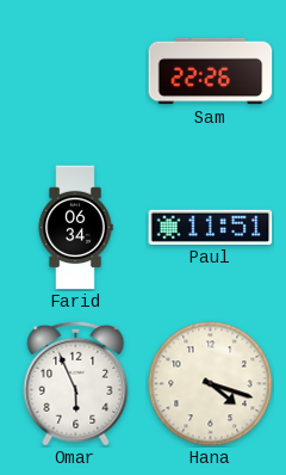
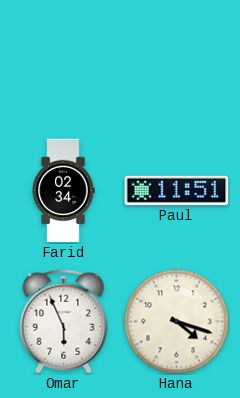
Sam: 22:26 -> none
Farid: 06:34 -> 02:34
